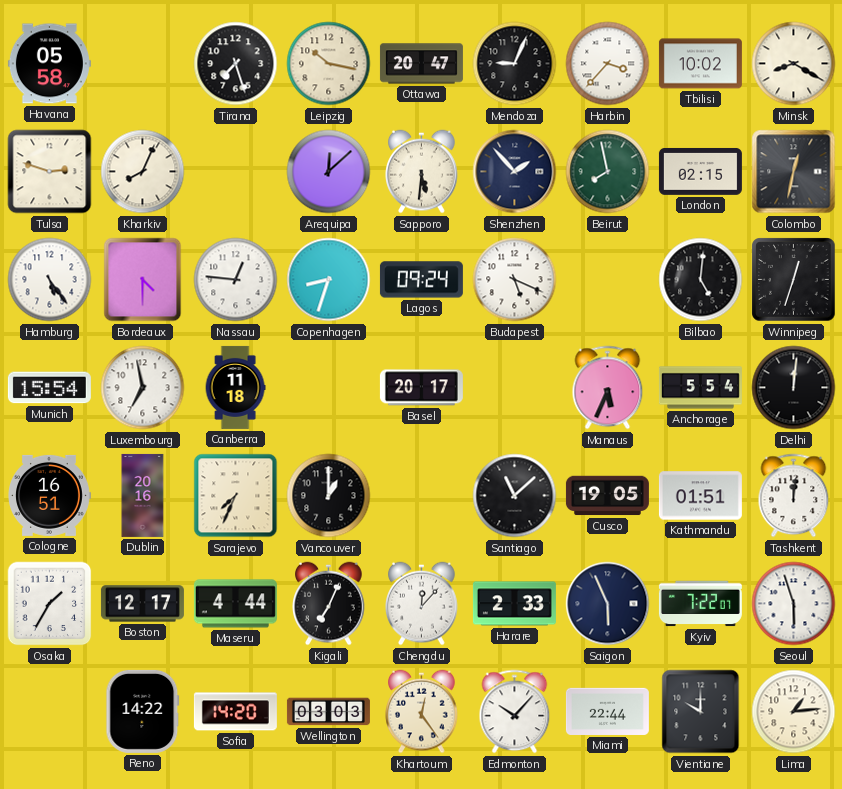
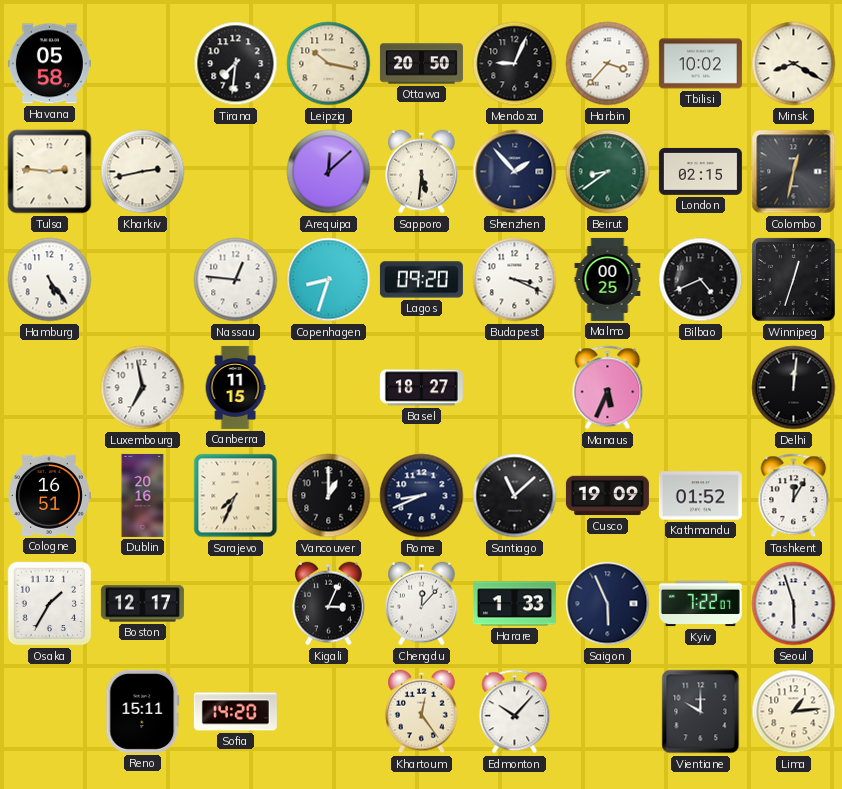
Tirana: 7:27 -> 7:31
Ottawa: 20:47 -> 20:50
Tulsa: 2:48 -> 2:46
Kharkiv: 8:04 -> 2:43
Beirut: 7:58 -> 8:39
Bordeaux: 4:30 -> none
Lagos: 09:24 -> 09:20
Budapest: 5:19 -> 3:19
Malmo: none -> 00:25
Bilbao: 5:01 -> 4:41
Munich: 15:54 -> none
Canberra: 11:18 -> 11:15
Basel: 20:17 -> 18:27
Anchorage: 5:54 -> none
Rome: none -> 8:41
Cusco: 19:05 -> 19:09
Kathmandu: 01:51 -> 01:52
Tashkent: 12:01 -> 12:05
Maseru: 4:44 -> none
Kigali: 7:04 -> 3:04
Harare: 2:33 -> 1:33
Reno: 14:22 -> 15:11
Wellington: 03:03 -> none
Miami: 22:44 -> none
